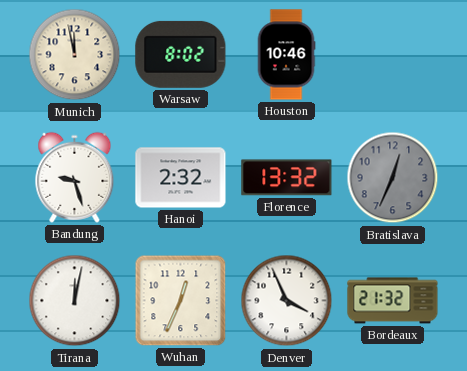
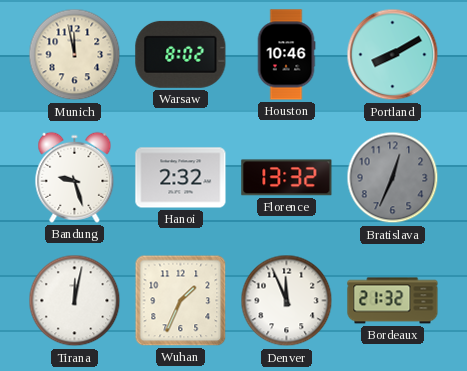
Portland: none -> 8:10
Wuhan: 12:34 -> 1:34
Denver: 3:56 -> 11:56
